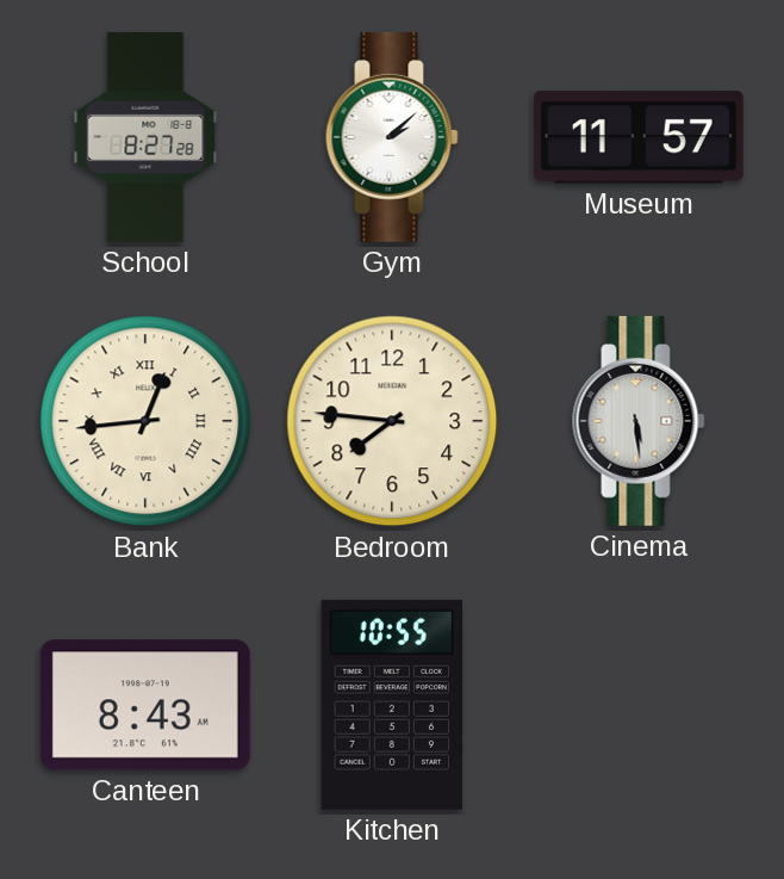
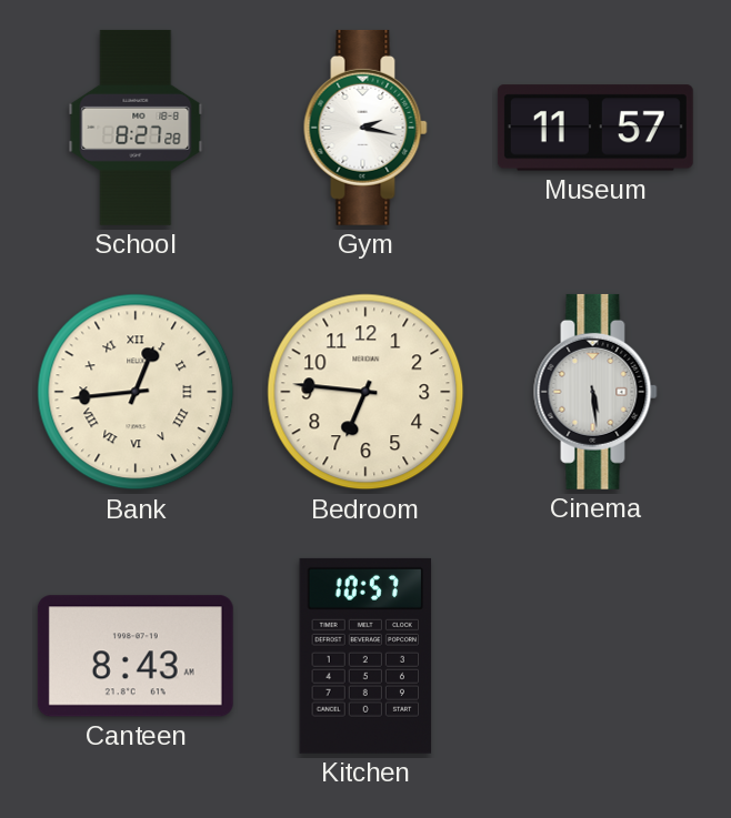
Gym: 2:08 -> 2:17
Bedroom: 7:46 -> 6:46
Kitchen: 10:55 -> 10:57
